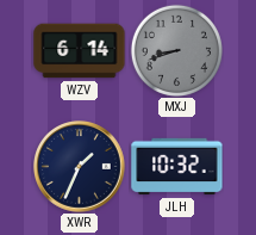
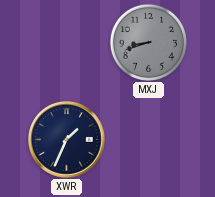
WZV: 6:14 -> none
JLH: 10:32 -> none
